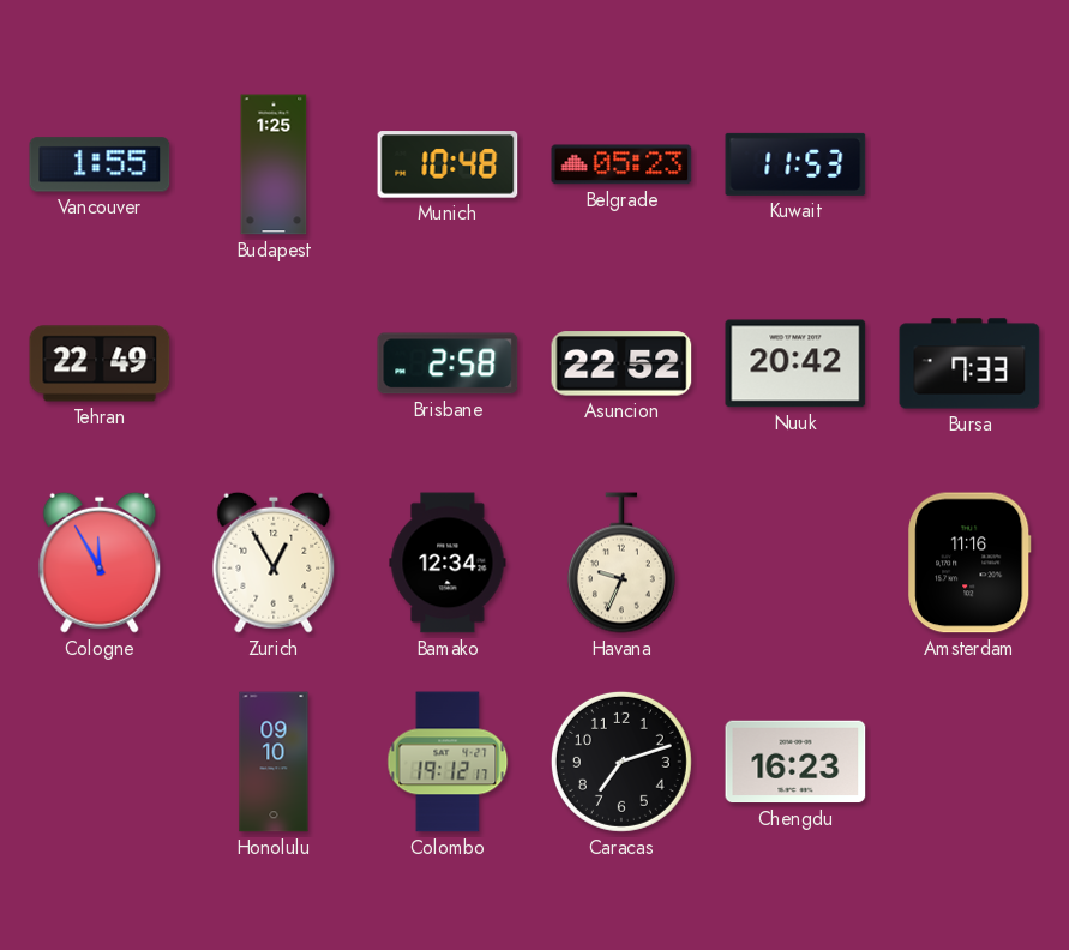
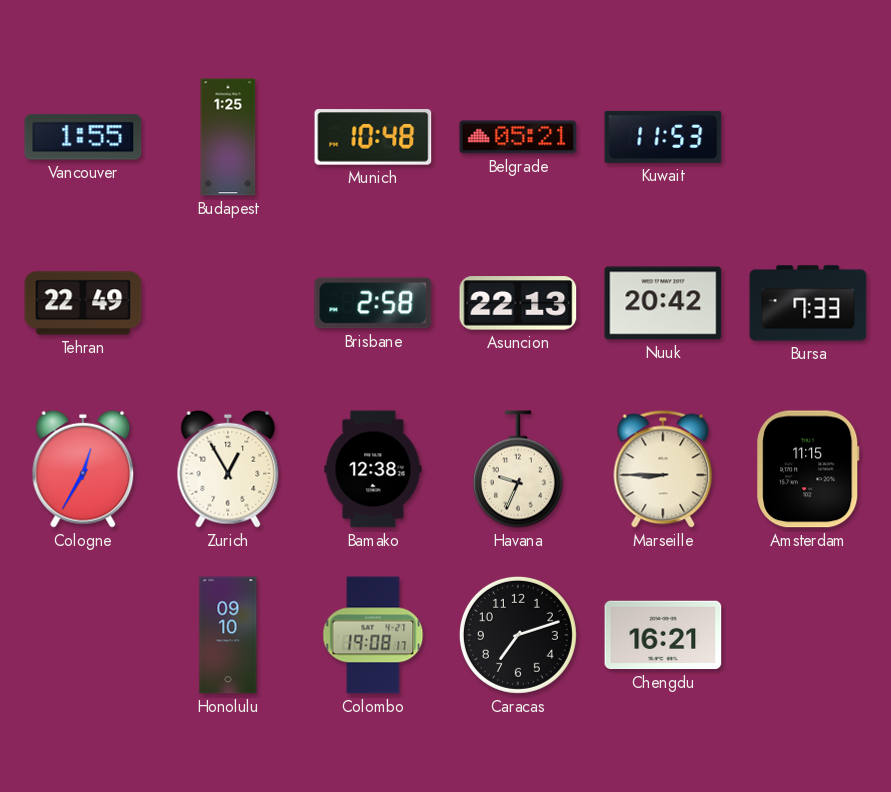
Belgrade: 05:23 -> 05:21
Asuncion: 22:52 -> 22:13
Cologne: 11:55 -> 12:35
Bamako: 12:34 -> 12:38
Marseille: none -> 8:45
Amsterdam: 11:16 -> 11:15
Colombo: 19:12 -> 19:08
Chengdu: 16:23 -> 16:21
